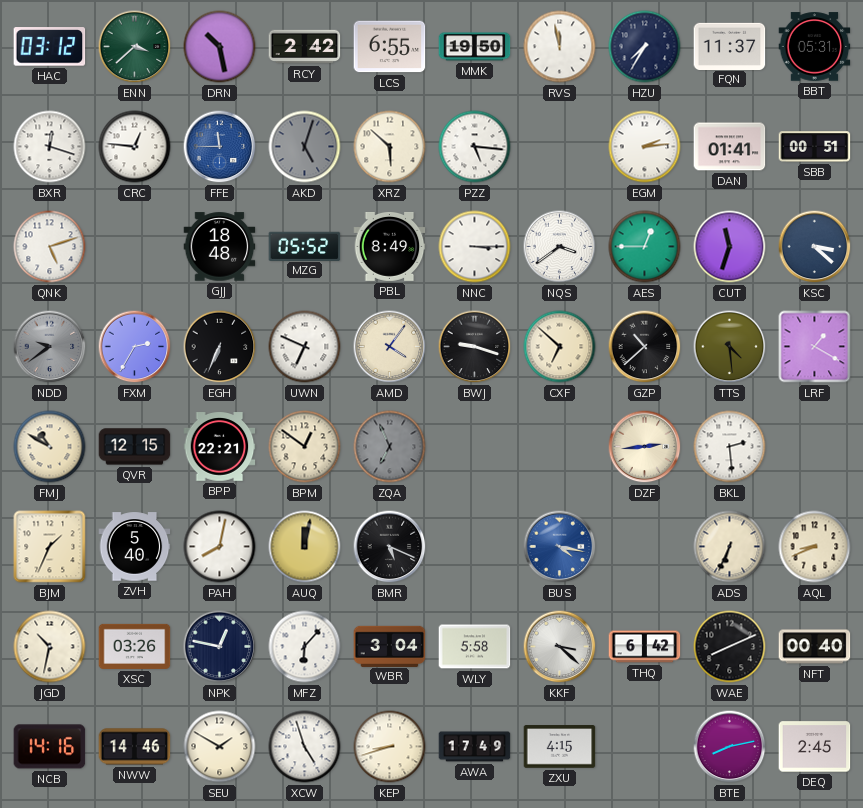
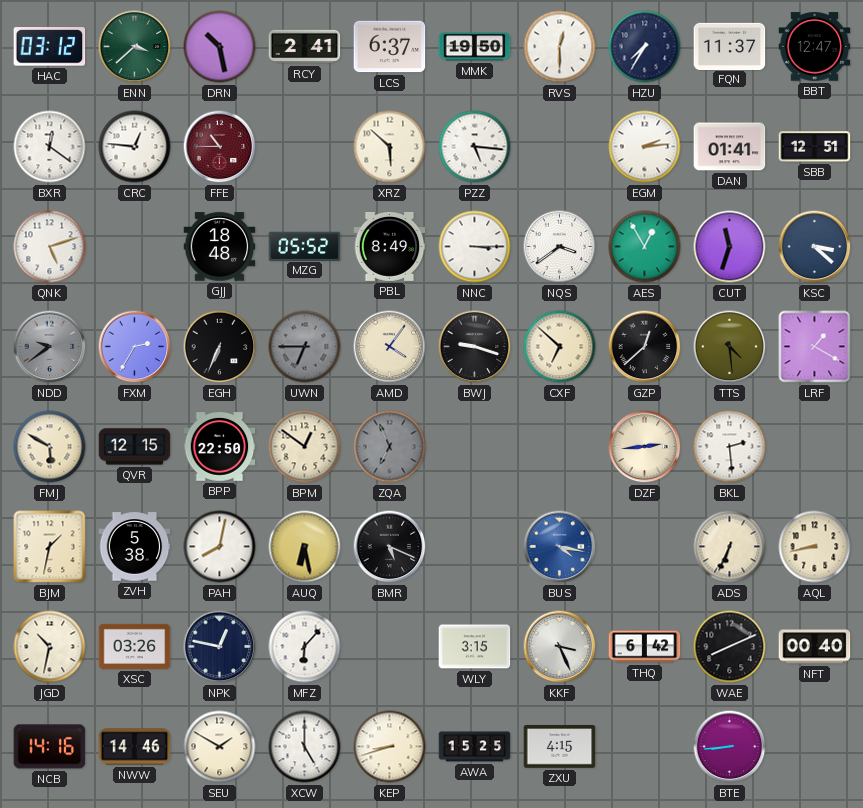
RCY: 2:42 -> 2:41
LCS: 6:55 -> 6:37
RVS: 11:58 -> 12:30
BBT: 05:31 -> 12:47
BXR: 12:18 -> 12:21
FFE: 11:45 -> 10:45
FFE dial: blue -> burgundy
AKD: 5:03 -> none
SBB: 00:51 -> 12:51
AES: 12:45 -> 12:55
UWN: 6:49 -> 6:45
UWN dial: white -> grey
GZP: 10:38 -> 12:38
FMJ: 10:50 -> 5:50
BPP: 22:21 -> 22:50
BJM: 1:34 -> 1:32
ZVH: 5:40 -> 5:38
AUQ: 12:02 -> 6:28
AQL: 8:41 -> 8:43
WBR: 3:04 -> none
WLY: 5:58 -> 3:15
KKF: 3:22 -> 3:26
XCW: 4:57 -> 5:00
AWA: 17:49 -> 15:25
BTE: 8:13 -> 8:44
DEQ: 2:45 -> none
